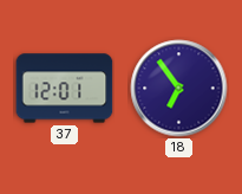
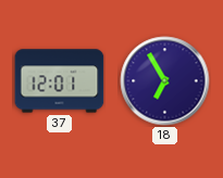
18: 6:54 -> 6:55
